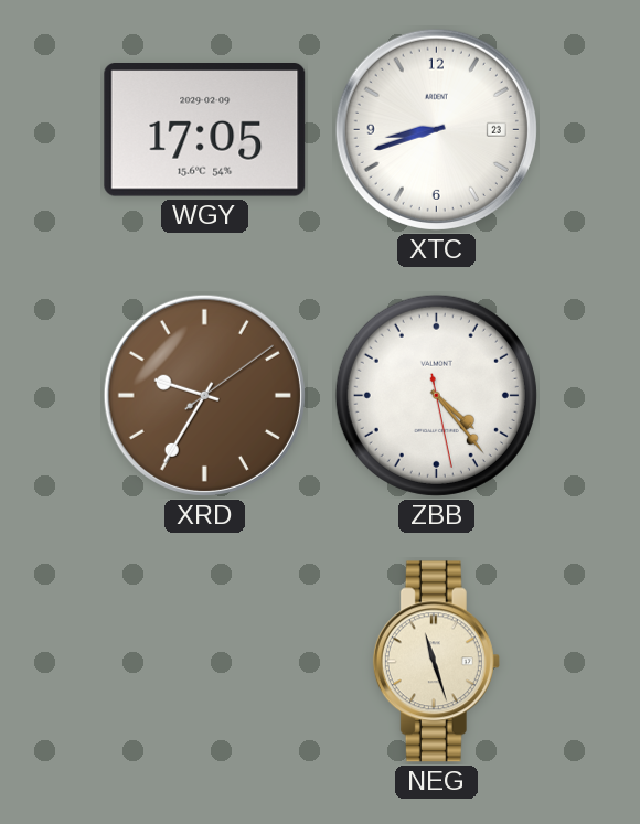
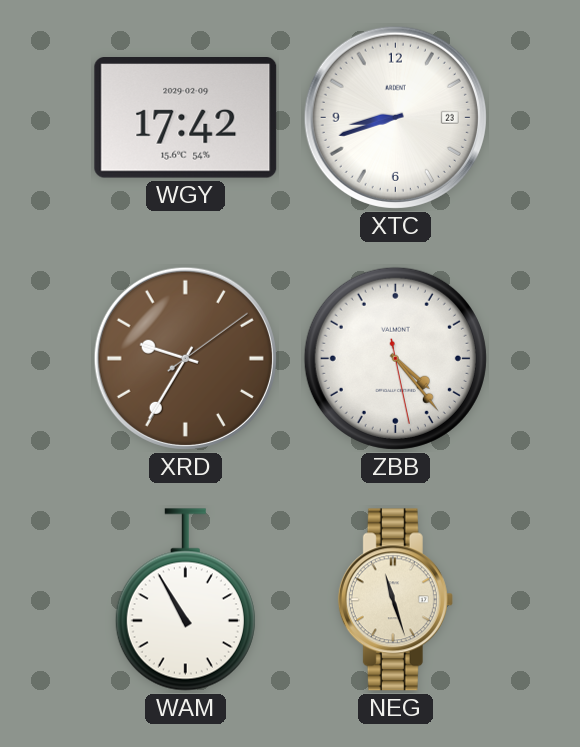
WGY: 17:05 -> 17:42
WAM: none -> 10:55
